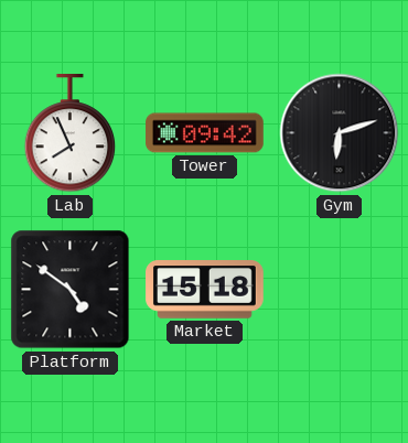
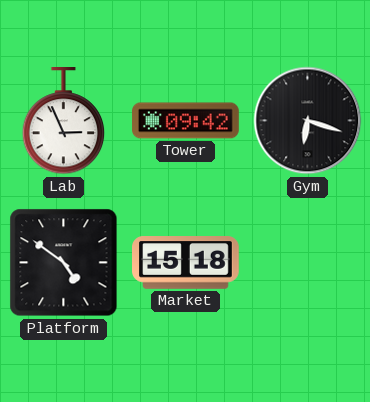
Lab: 7:56 -> 2:56
Gym: 6:12 -> 6:18
